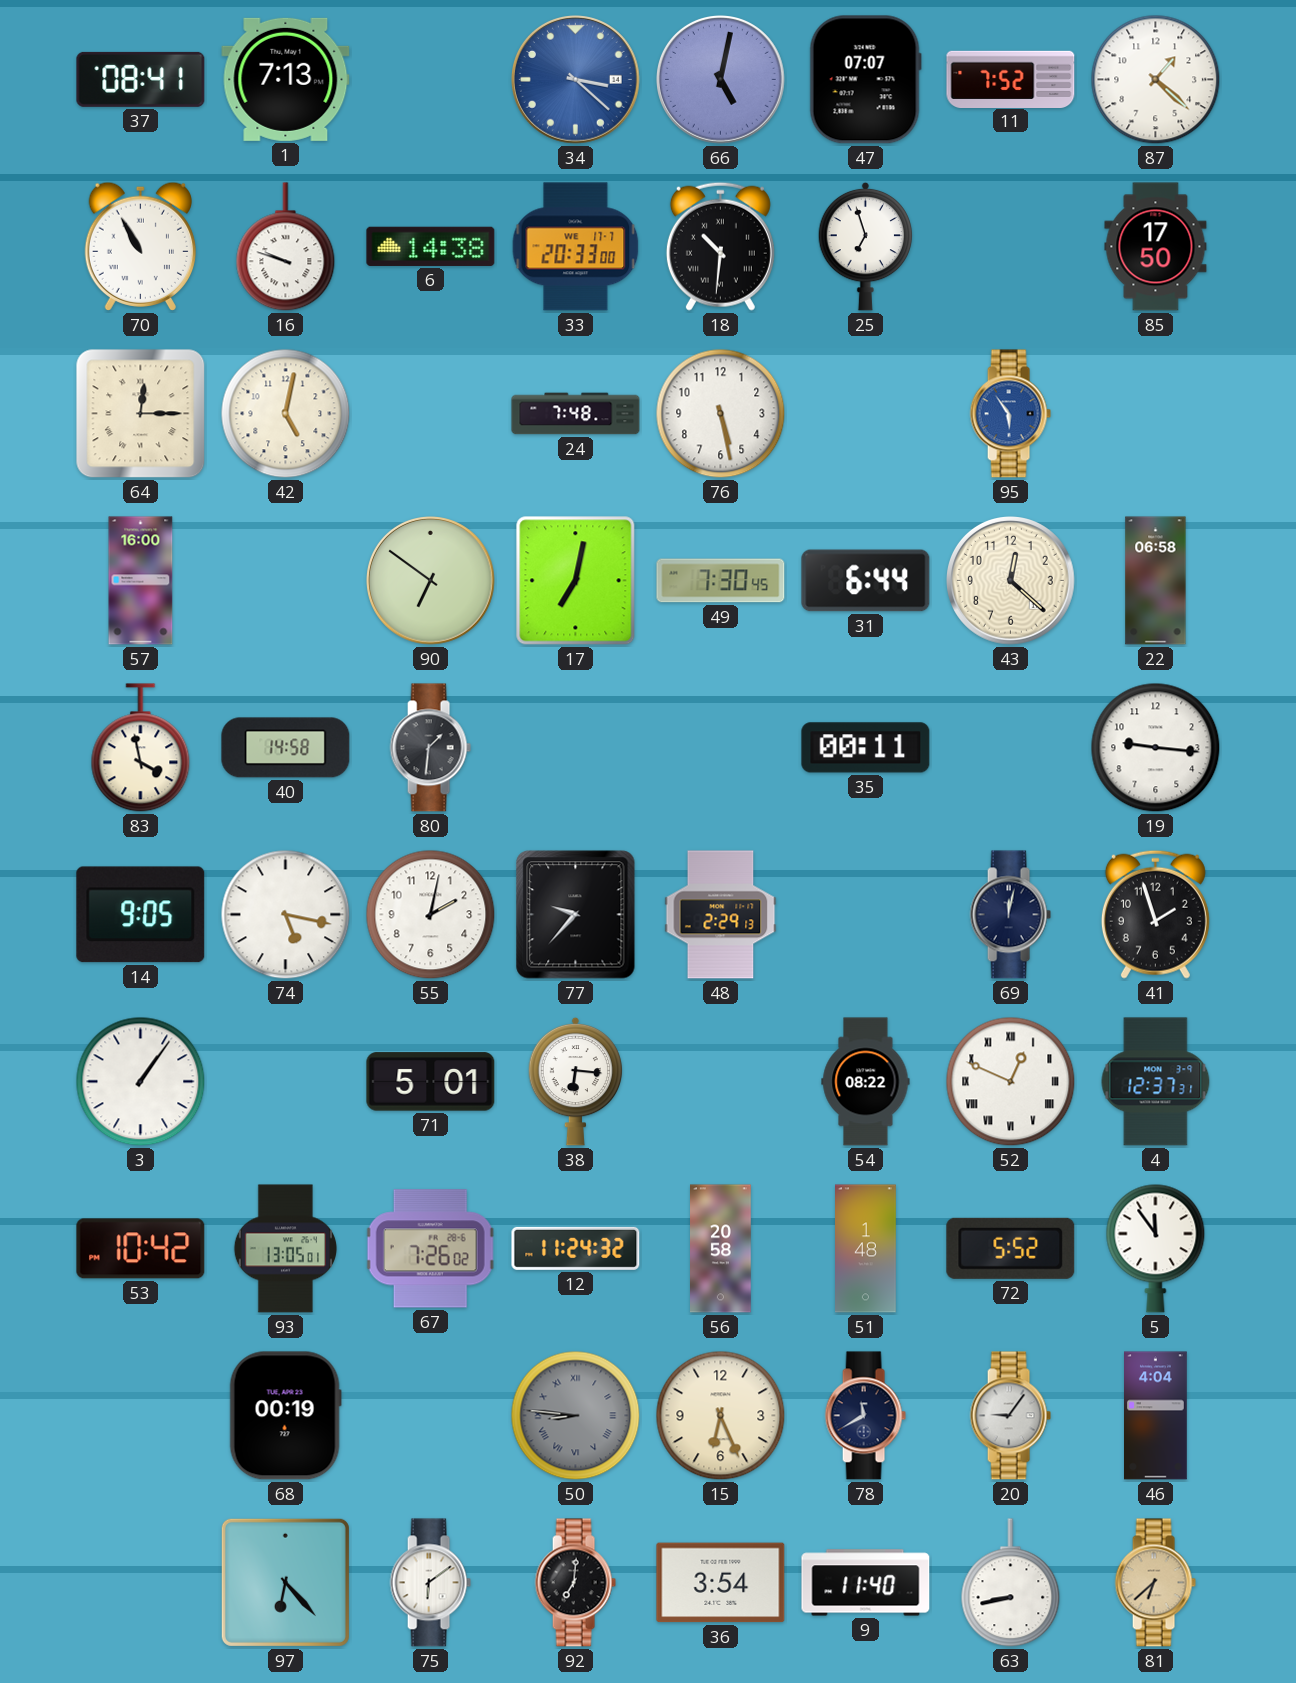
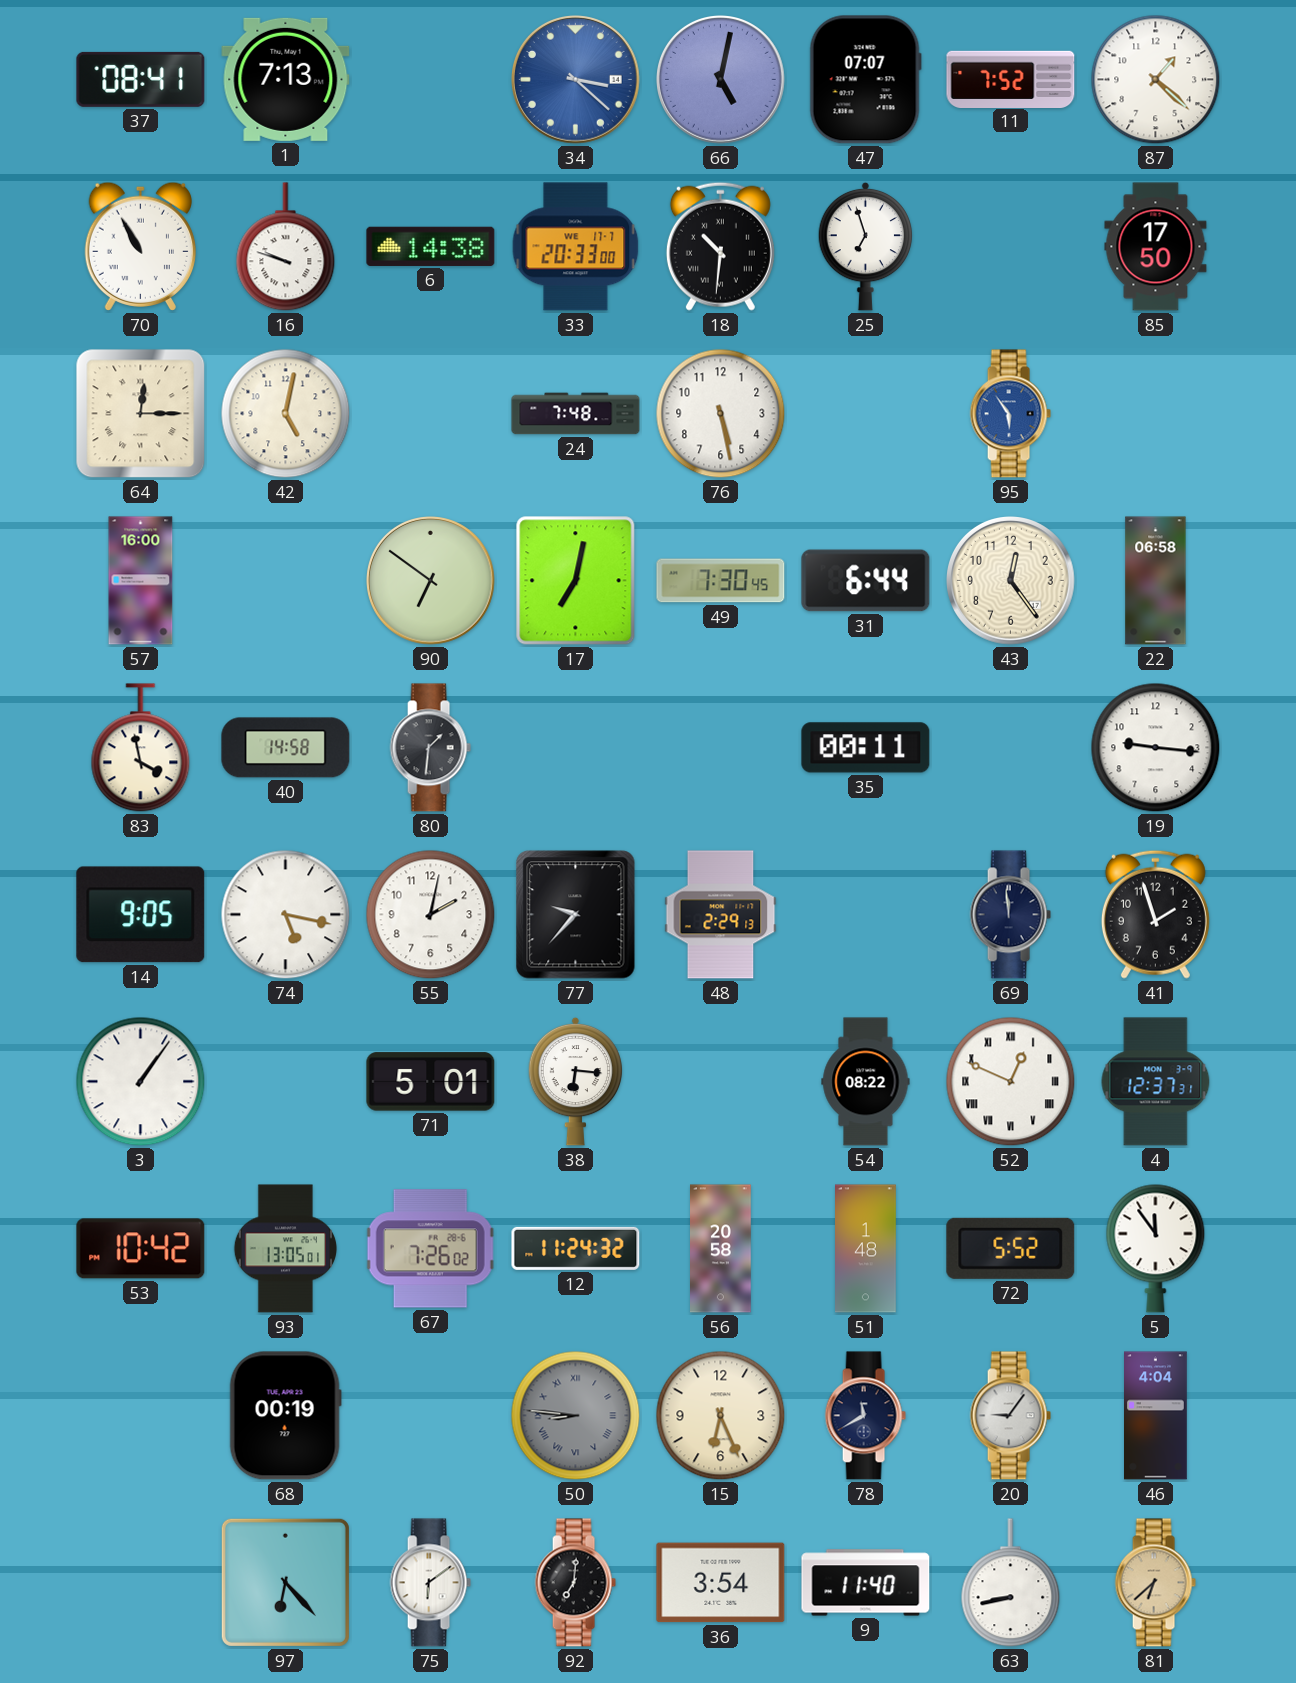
43: 12:22 -> 12:24
69: 12:02 -> 11:59
